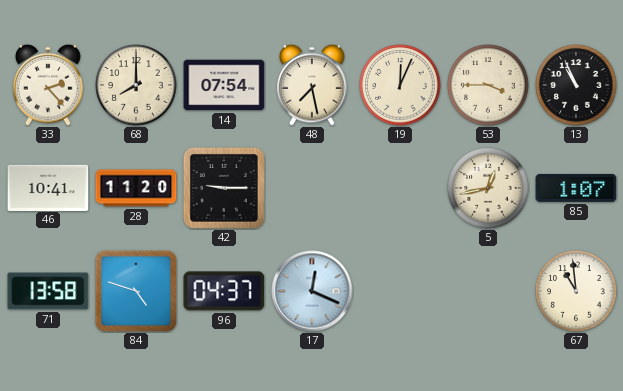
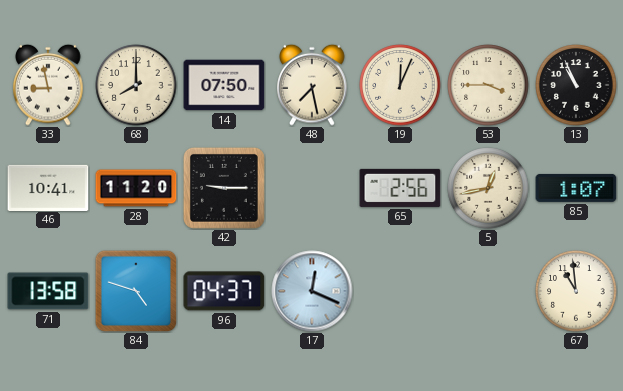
33: 2:23 -> 8:58
14: 07:54 -> 07:50
65: none -> 2:56
